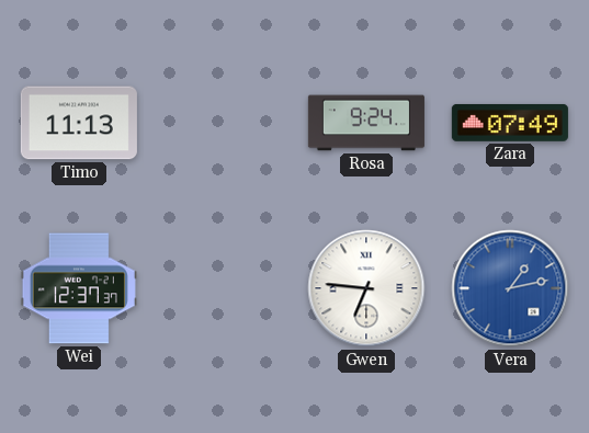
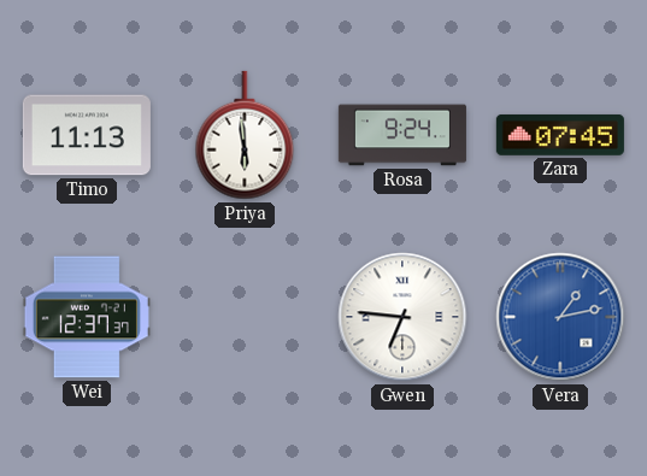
Priya: none -> 5:59
Zara: 07:49 -> 07:45
